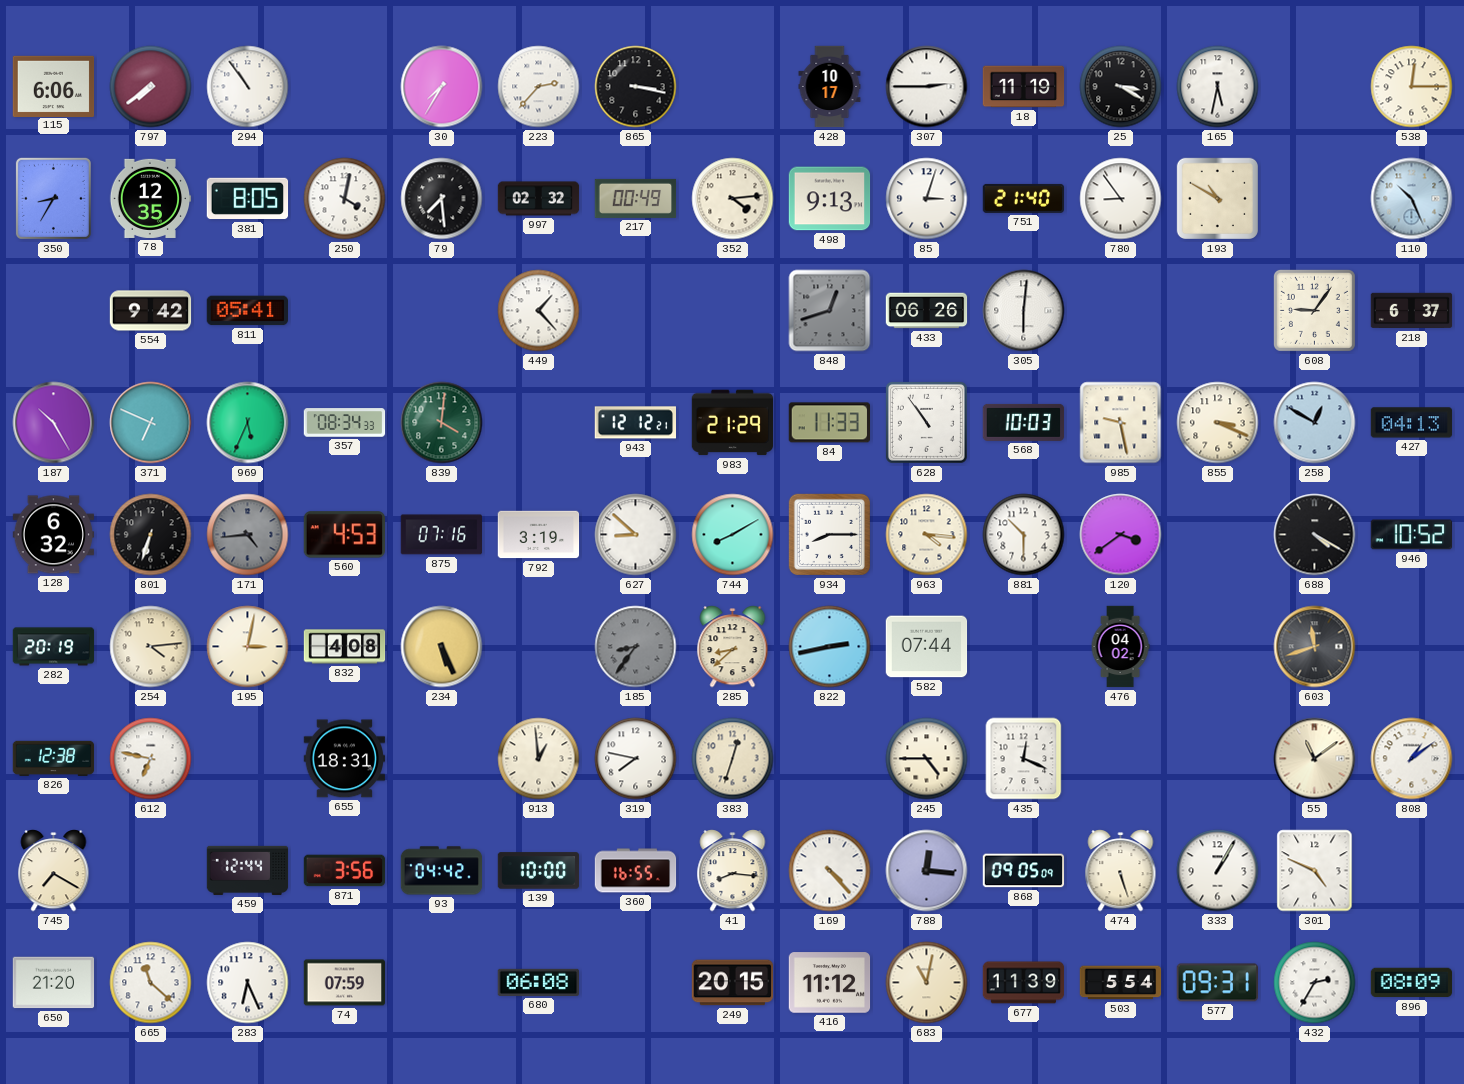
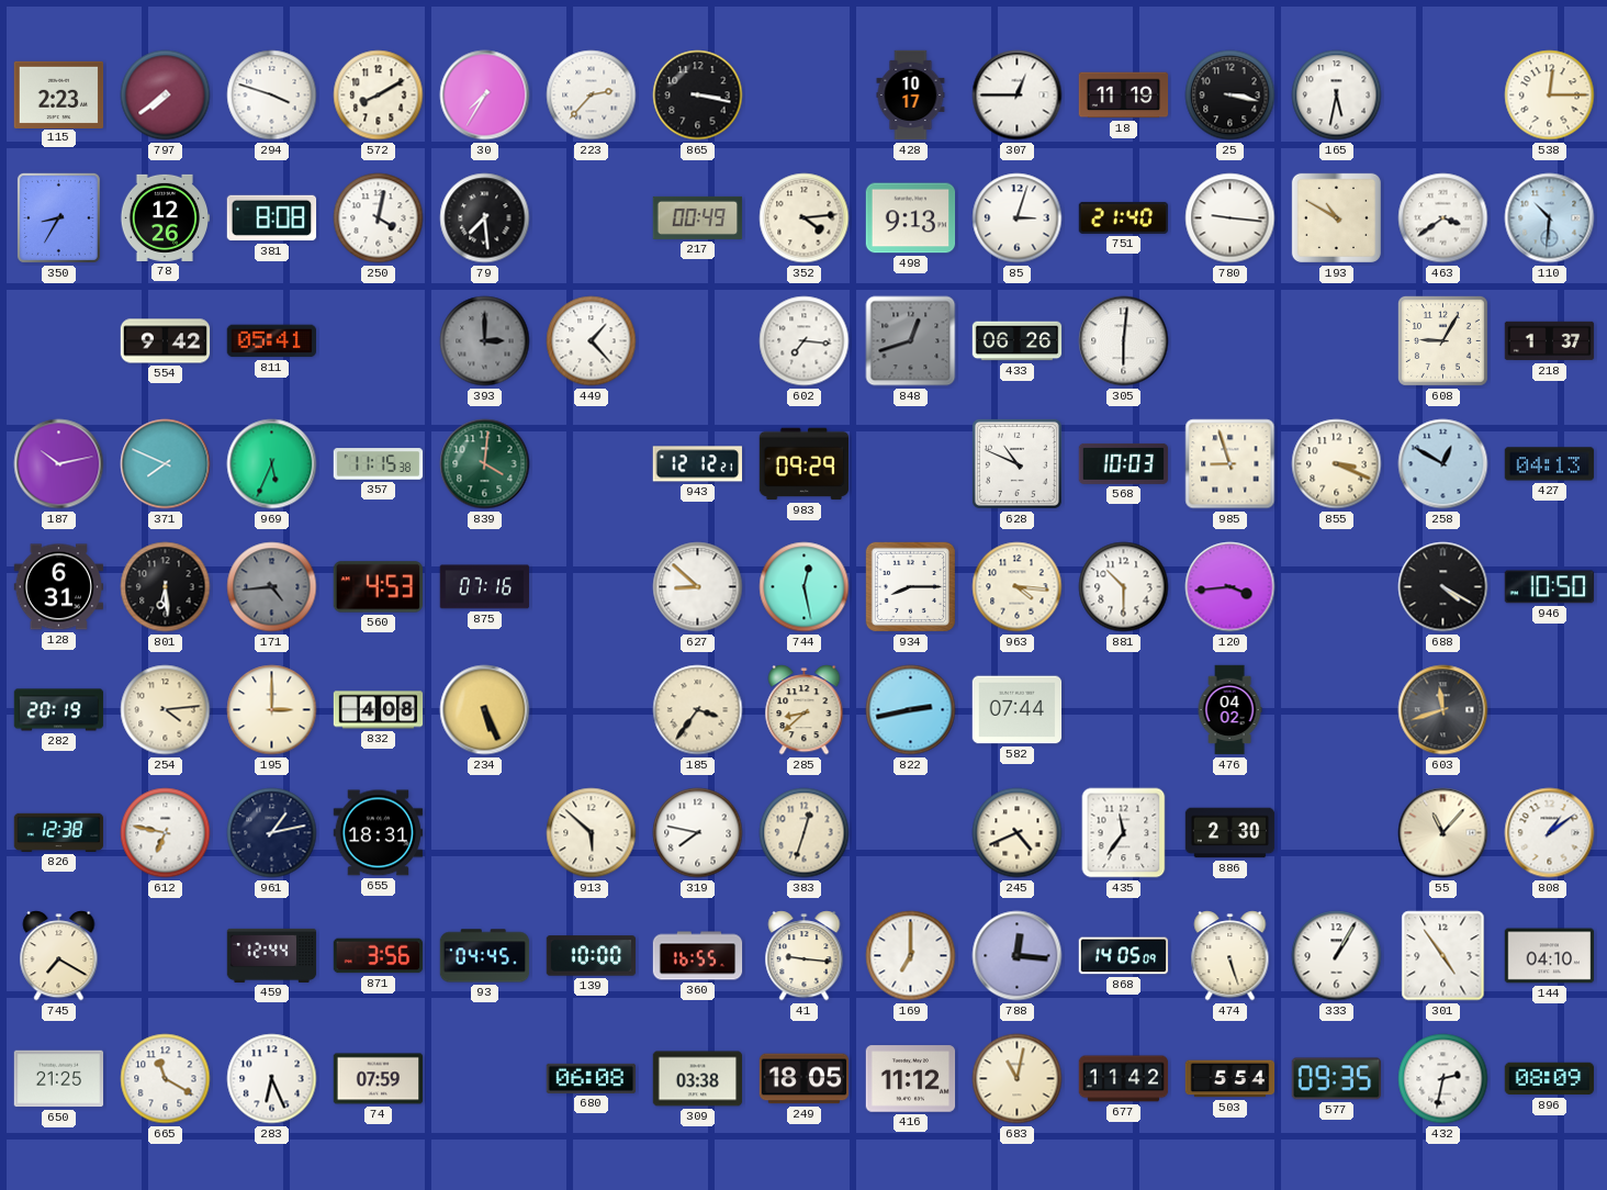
115: 6:06 -> 2:23
294: 10:54 -> 3:48
572: none -> 8:10
307: 2:45 -> 12:45
25: 3:20 -> 3:17
78: 12:35 -> 12:26
381: 8:05 -> 8:08
997: 02:32 -> none
780: 8:54 -> 9:16
463: none -> 3:39
110: 10:26 -> 10:31
393: none -> 3:00
602: none -> 7:16
608: 9:06 -> 9:05
218: 6:37 -> 1:37
187: 10:25 -> 10:13
371: 6:49 -> 7:49
357: 08:34 -> 11:15
983: 21:29 -> 09:29
84: 11:33 -> none
628: 10:54 -> 10:49
985: 9:28 -> 8:57
128: 6:32 -> 6:31
801: 6:33 -> 6:29
792: 3:19 -> none
744: 8:10 -> 12:28
120: 3:39 -> 3:44
946: 10:52 -> 10:50
195: 3:02 -> 3:00
185: 8:36 -> 3:36
185 dial: grey -> cream
961: none -> 1:13
913: 12:59 -> 5:52
245: 4:45 -> 4:41
435: 12:19 -> 11:36
886: none -> 2:30
55: 11:09 -> 11:07
93: 04:42 -> 04:45
41: 8:16 -> 9:16
169: 4:23 -> 7:00
868: 09:05 -> 14:05
301: 4:49 -> 4:54
144: none -> 04:10
650: 21:20 -> 21:25
665: 11:22 -> 11:20
309: none -> 03:38
249: 20:15 -> 18:05
677: 11:39 -> 11:42
577: 09:31 -> 09:35
432: 2:35 -> 2:32
